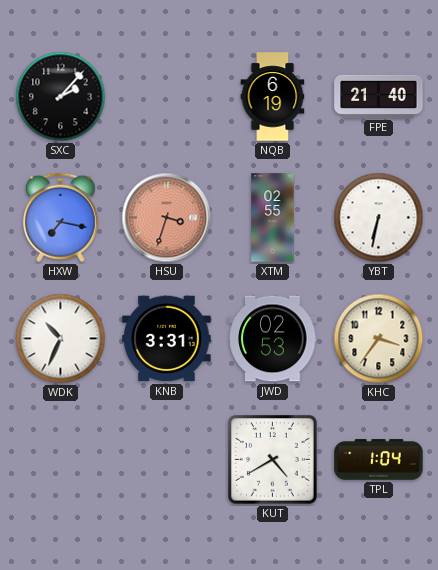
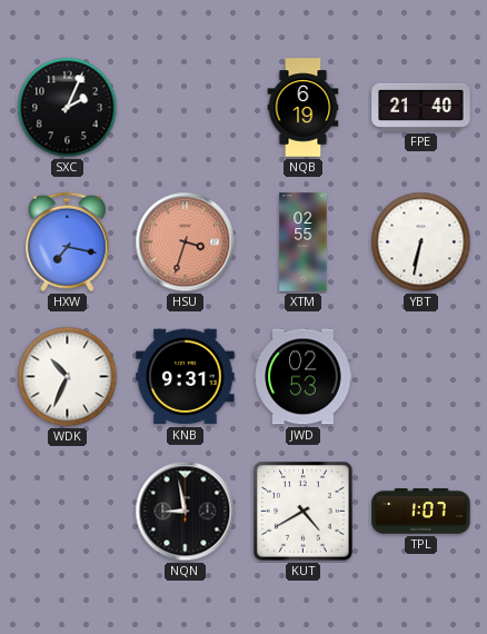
SXC: 2:07 -> 2:04
KNB: 3:31 -> 9:31
KHC: 3:36 -> none
NQN: none -> 8:58
TPL: 1:04 -> 1:07
